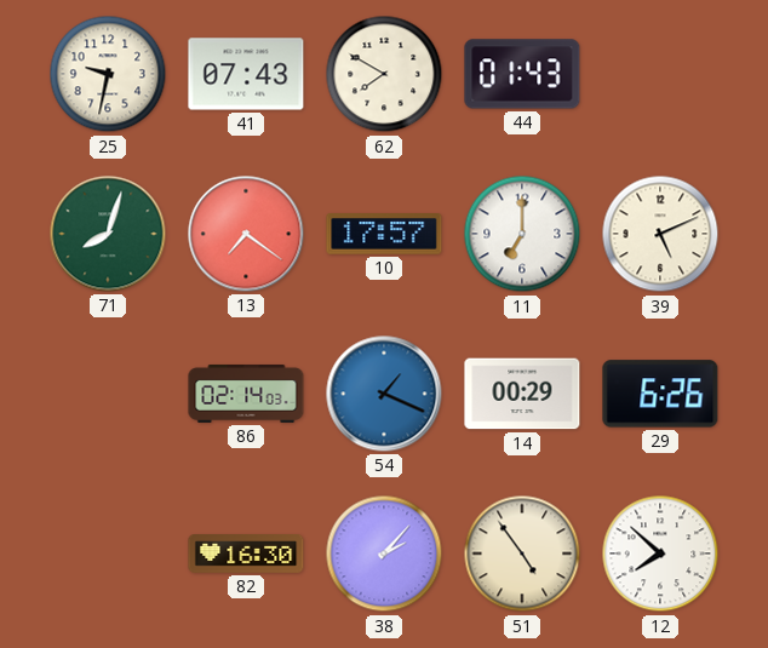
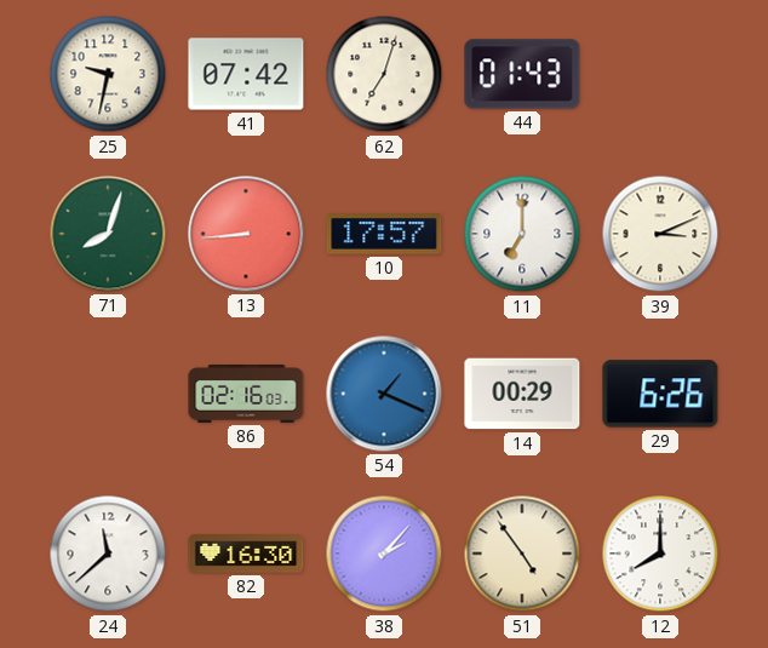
41: 07:43 -> 07:42
62: 7:50 -> 7:03
13: 7:21 -> 8:44
39: 5:11 -> 3:11
86: 02:14 -> 02:16
24: none -> 11:38
12: 7:52 -> 8:00
